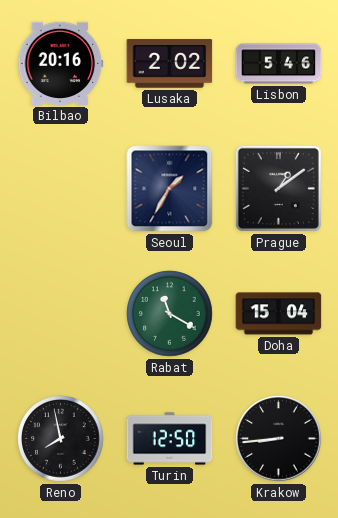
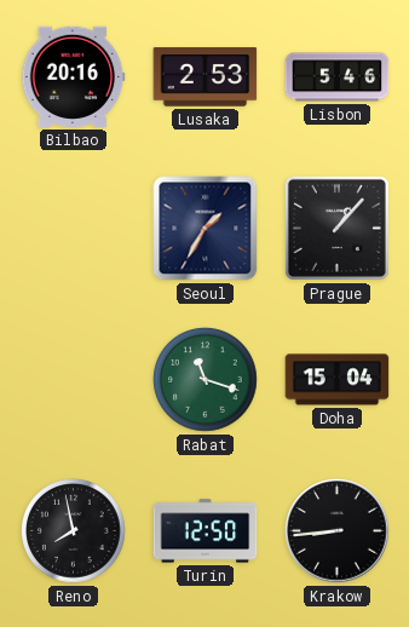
Lusaka: 2:02 -> 2:53
Prague: 1:09 -> 1:07
Rabat: 11:20 -> 11:18
